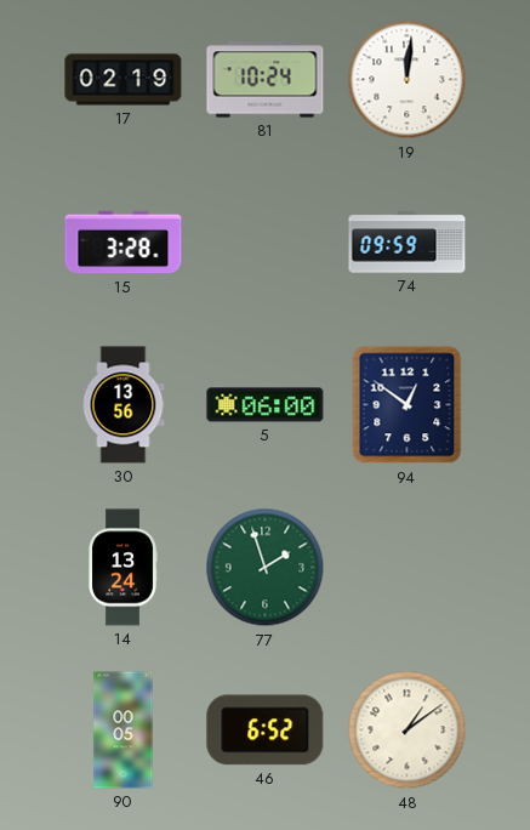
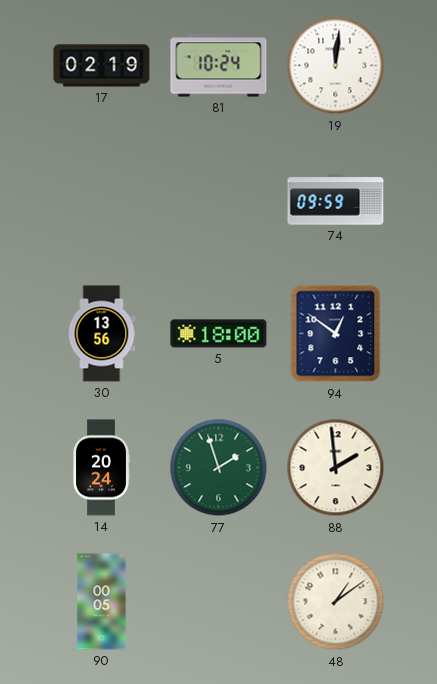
15: 3:28 -> none
5: 06:00 -> 18:00
14: 13:24 -> 20:24
88: none -> 1:59
46: 6:52 -> none
